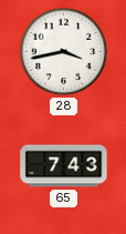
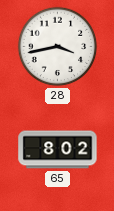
65: 7:43 -> 8:02
